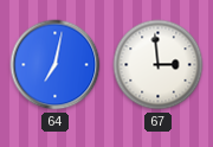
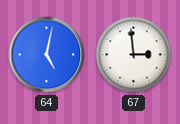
64: 7:02 -> 5:02
